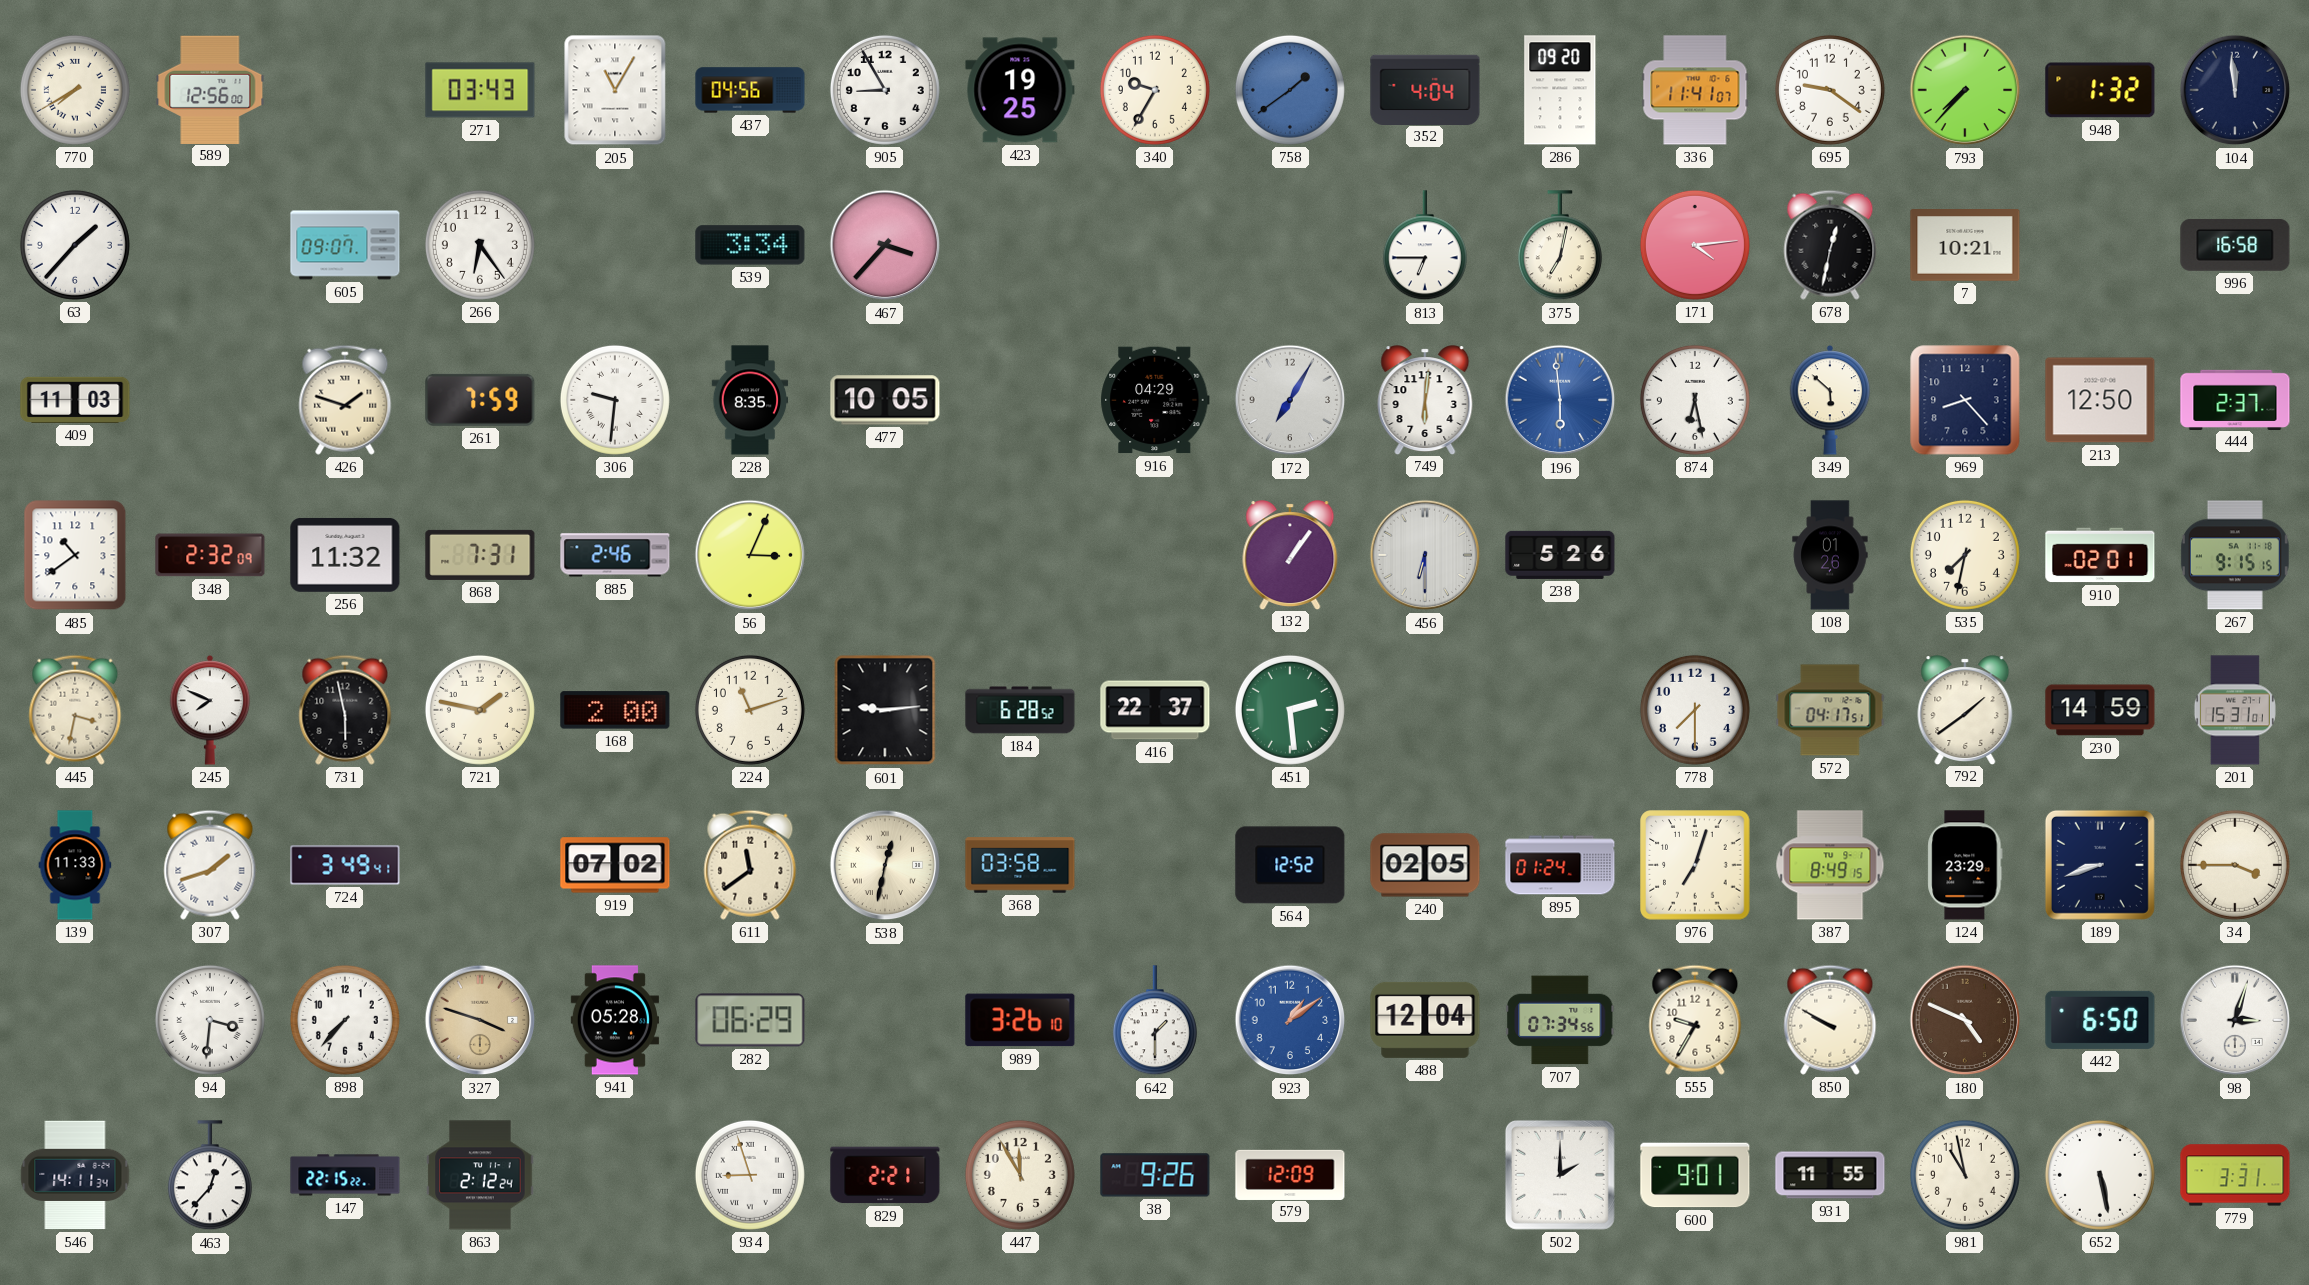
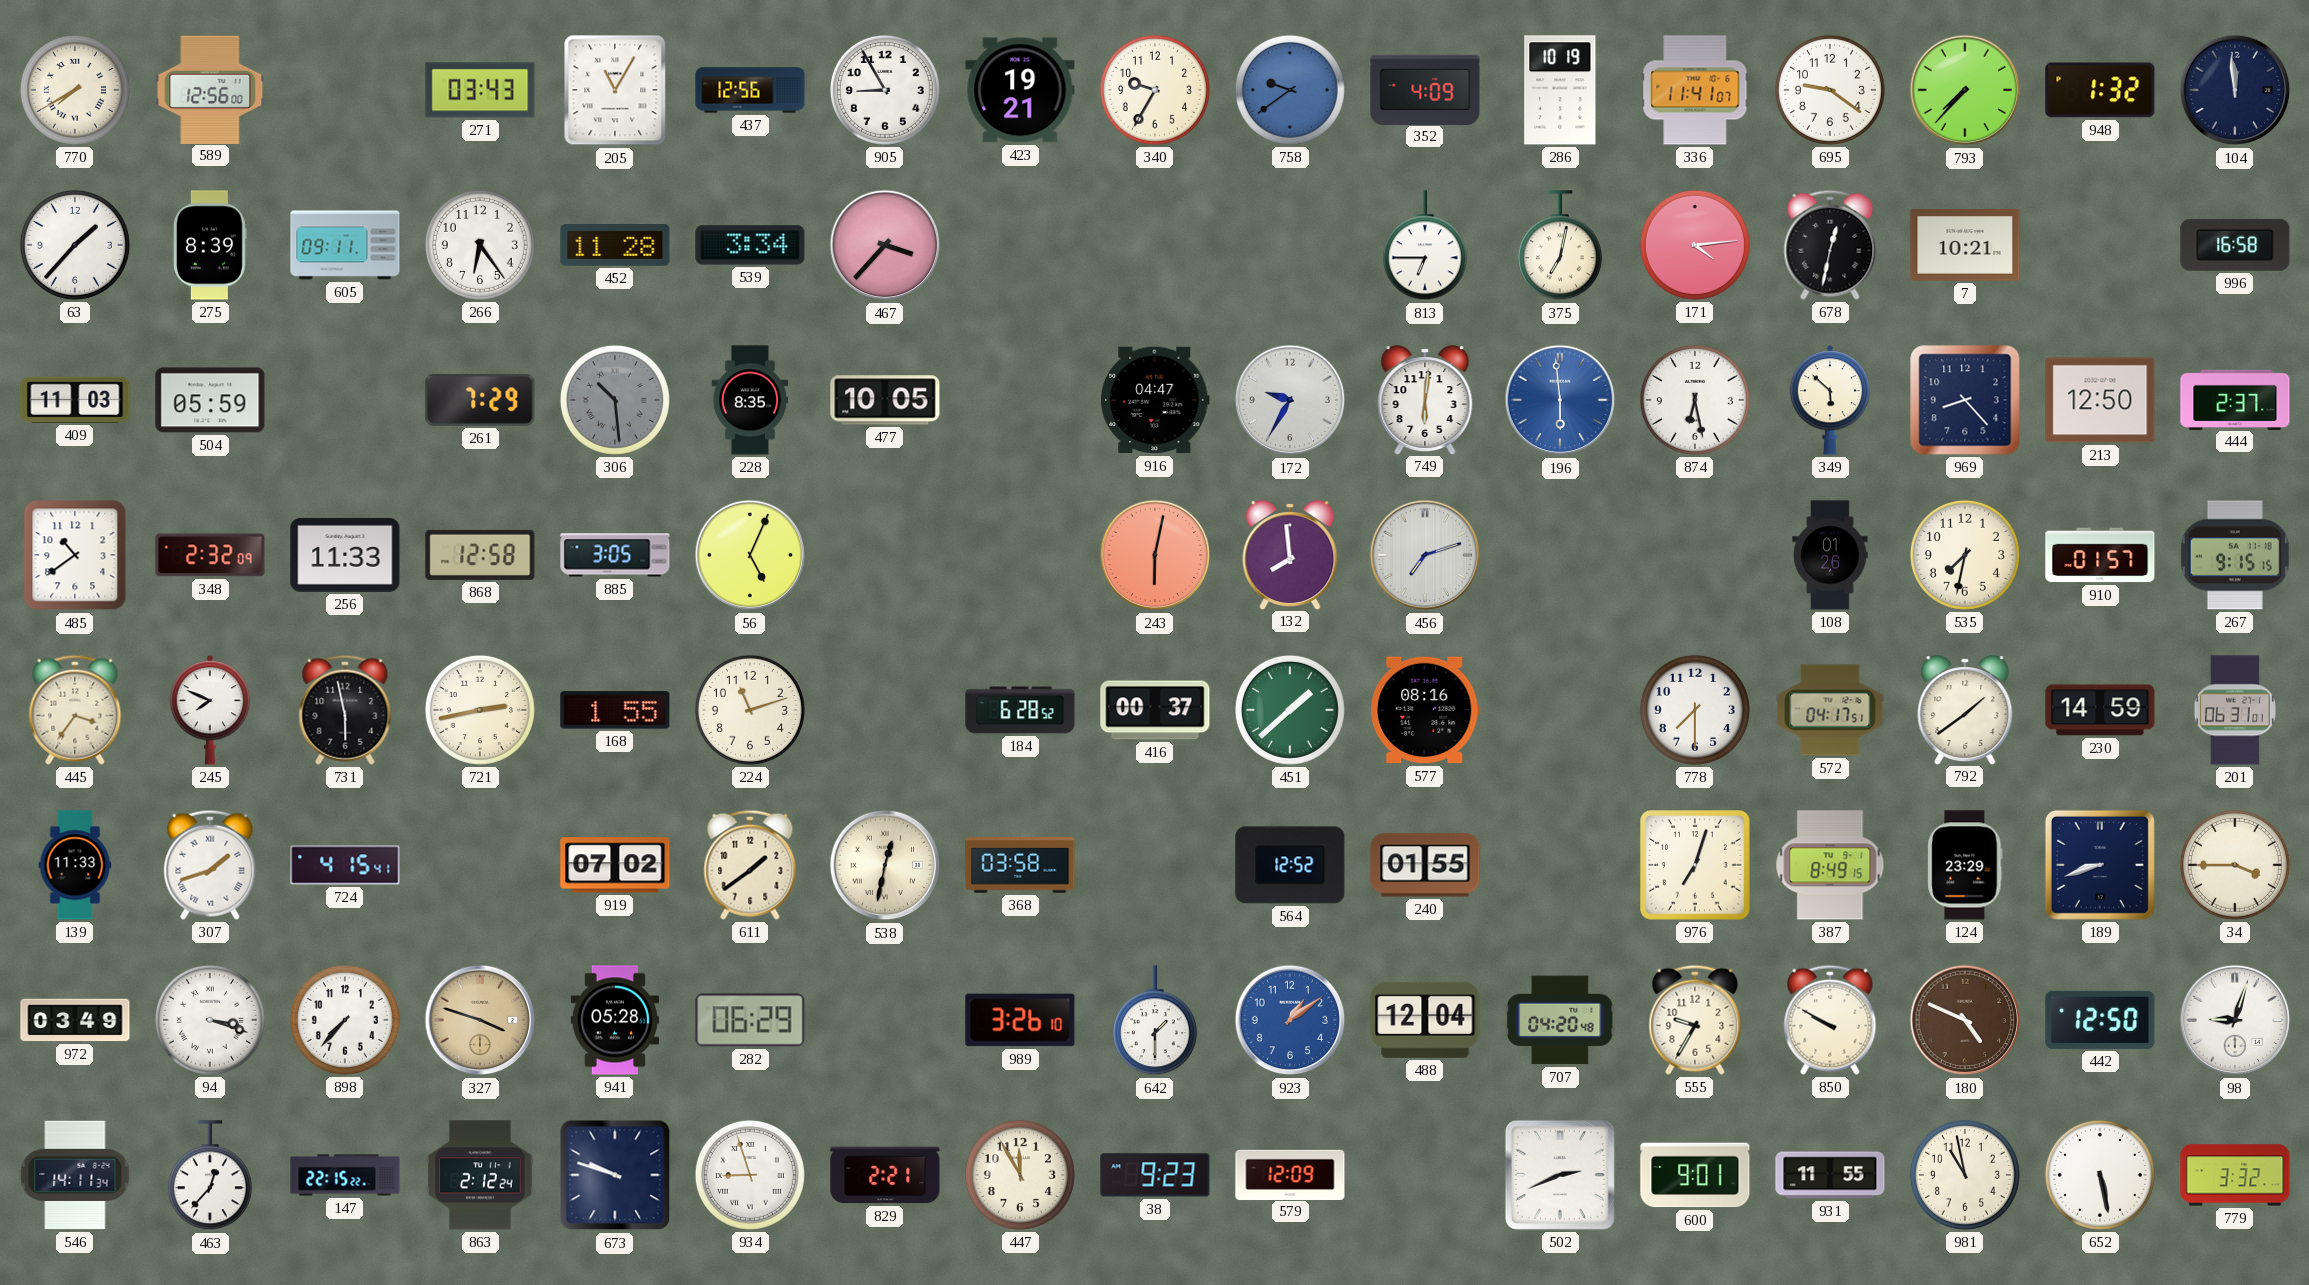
437: 04:56 -> 12:56
423: 19:25 -> 19:21
758: 1:39 -> 9:39
352: 4:04 -> 4:09
286: 09:20 -> 10:19
275: none -> 8:39
605: 09:07 -> 09:11
452: none -> 11:28
504: none -> 05:59
426: 1:48 -> none
261: 7:59 -> 7:29
306: 9:31 -> 10:29
306 dial: white -> grey
916: 04:29 -> 04:47
172: 7:05 -> 9:35
256: 11:32 -> 11:33
868: 7:31 -> 12:58
885: 2:46 -> 3:05
56: 3:04 -> 5:04
243: none -> 6:02
132: 1:06 -> 7:59
456: 6:30 -> 7:12
238: 5:26 -> none
910: 02:01 -> 01:57
445: 3:32 -> 3:36
721: 1:47 -> 2:43
168: 2:00 -> 1:55
601: 9:14 -> none
416: 22:37 -> 00:37
451: 2:29 -> 1:38
577: none -> 08:16
201: 15:31 -> 06:31
724: 3:49 -> 4:15
611: 11:39 -> 1:39
240: 02:05 -> 01:55
895: 01:24 -> none
972: none -> 03:49
94: 3:31 -> 3:18
707: 07:34 -> 04:20
442: 6:50 -> 12:50
98: 3:03 -> 9:03
673: none -> 9:48
38: 9:26 -> 9:23
502: 2:00 -> 2:41
779: 3:31 -> 3:32
